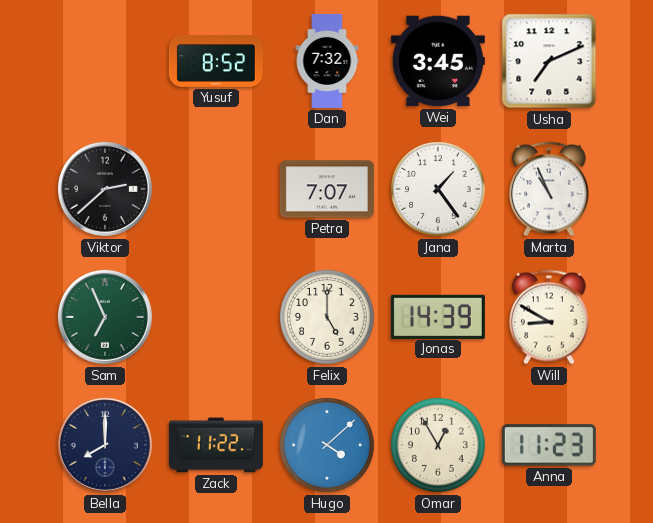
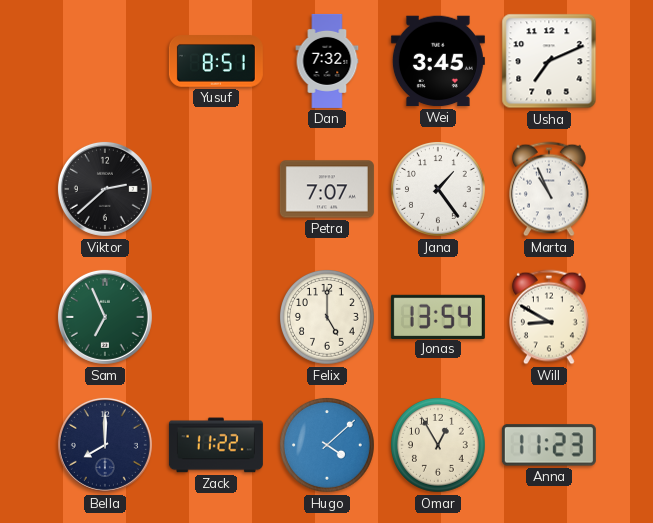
Yusuf: 8:52 -> 8:51
Jonas: 14:39 -> 13:54
